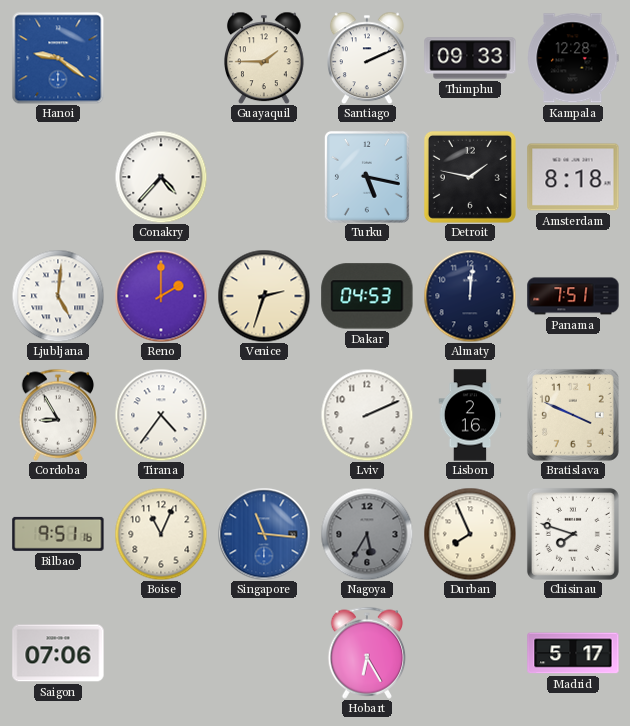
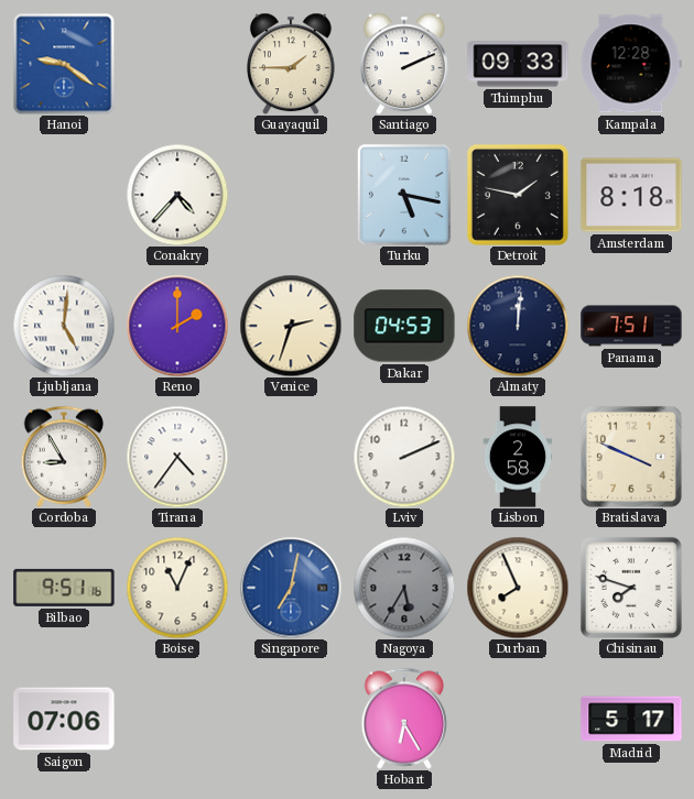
Lisbon: 2:16 -> 2:58
Singapore: 11:16 -> 7:02
